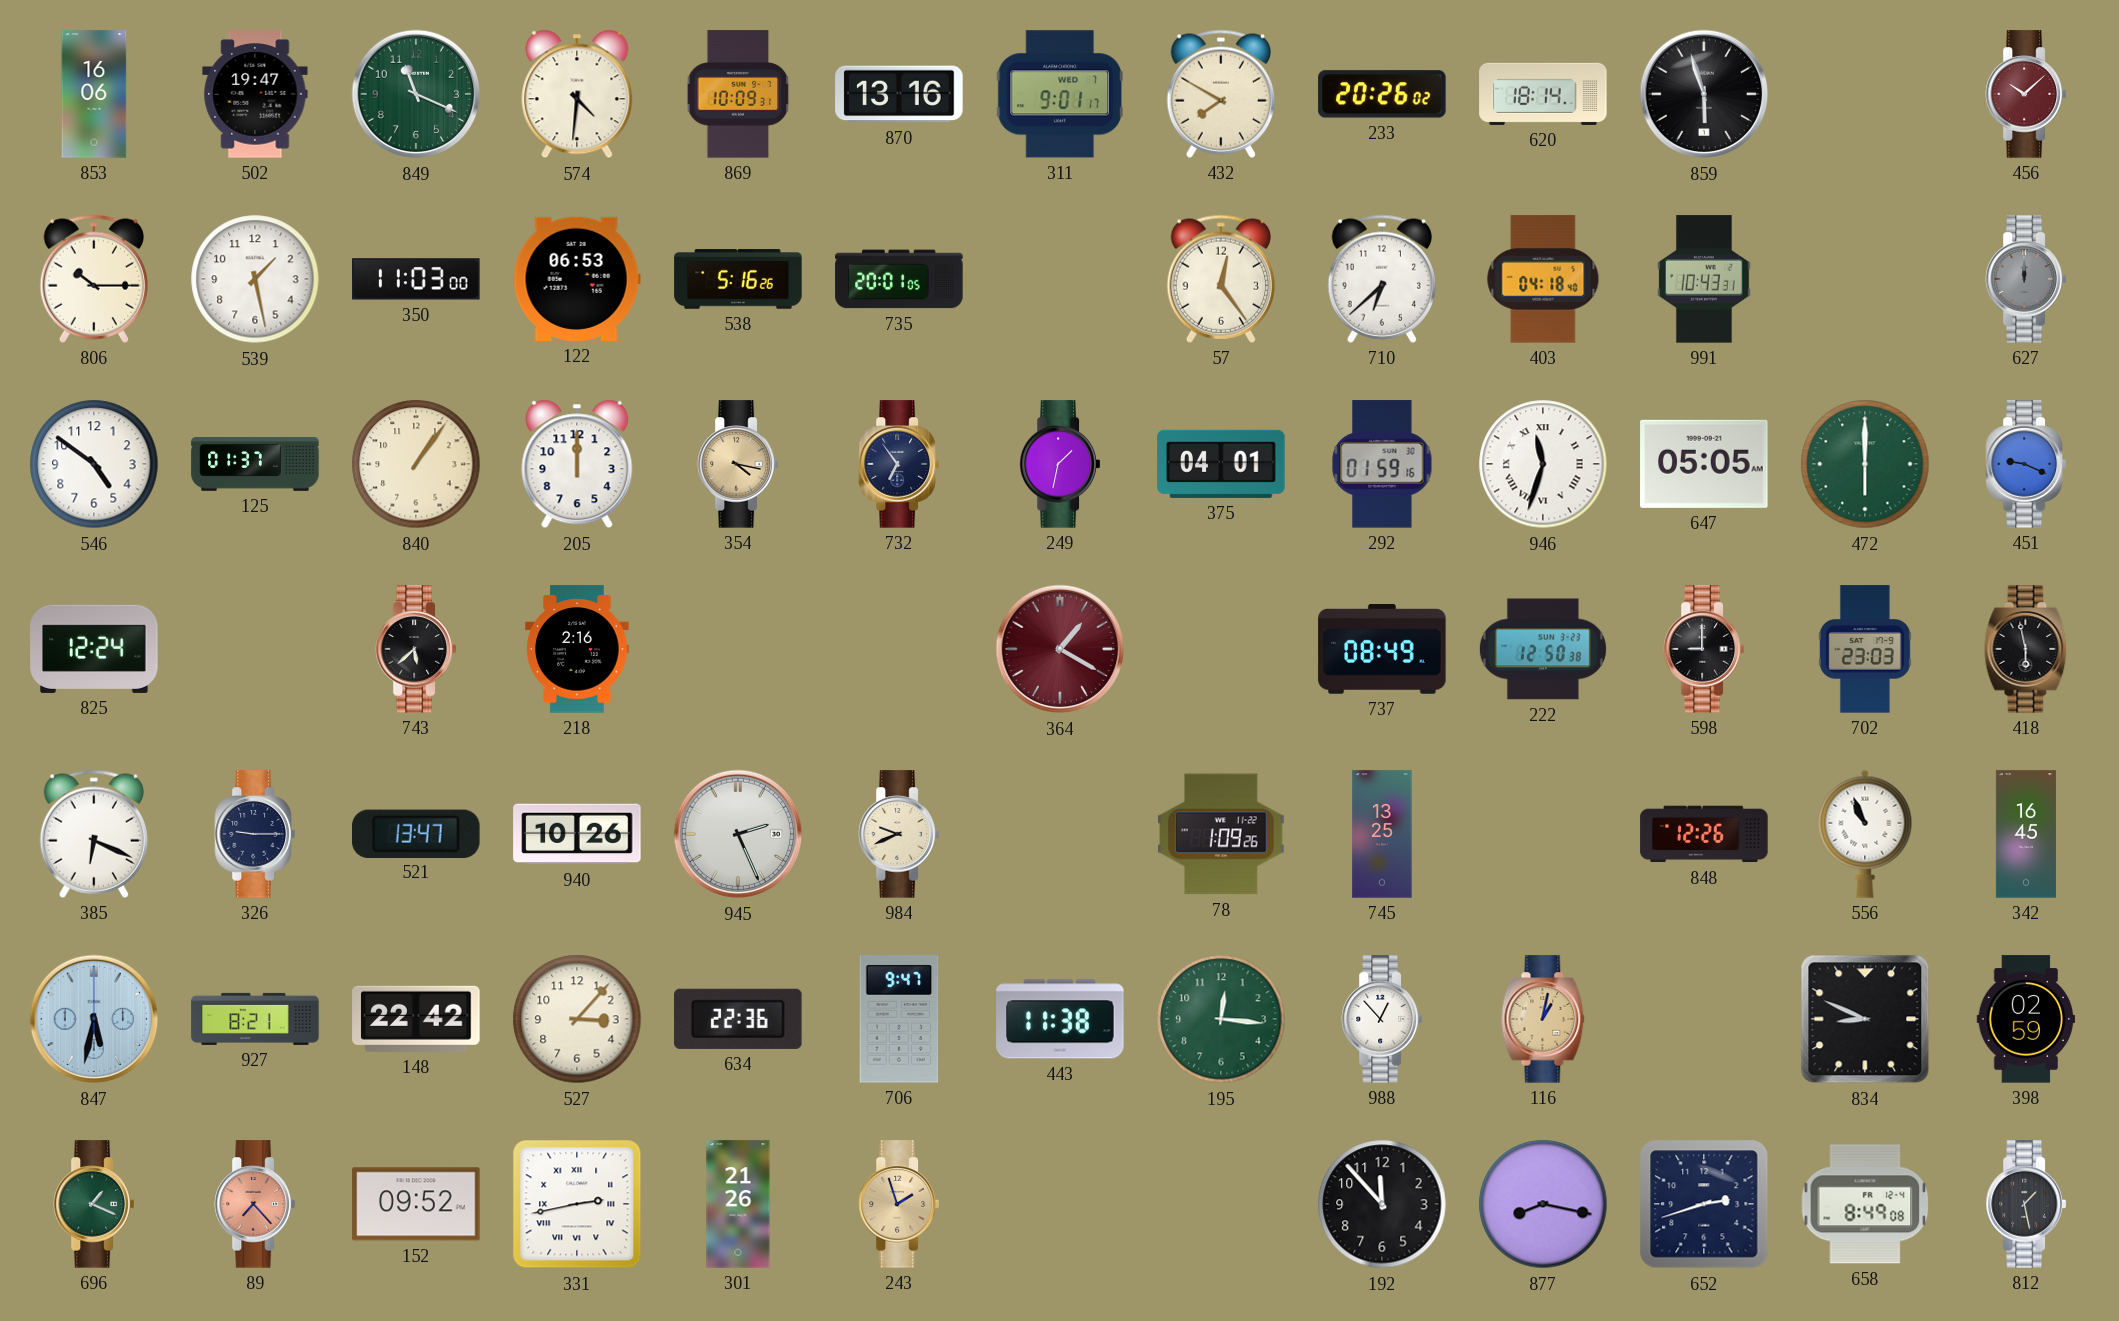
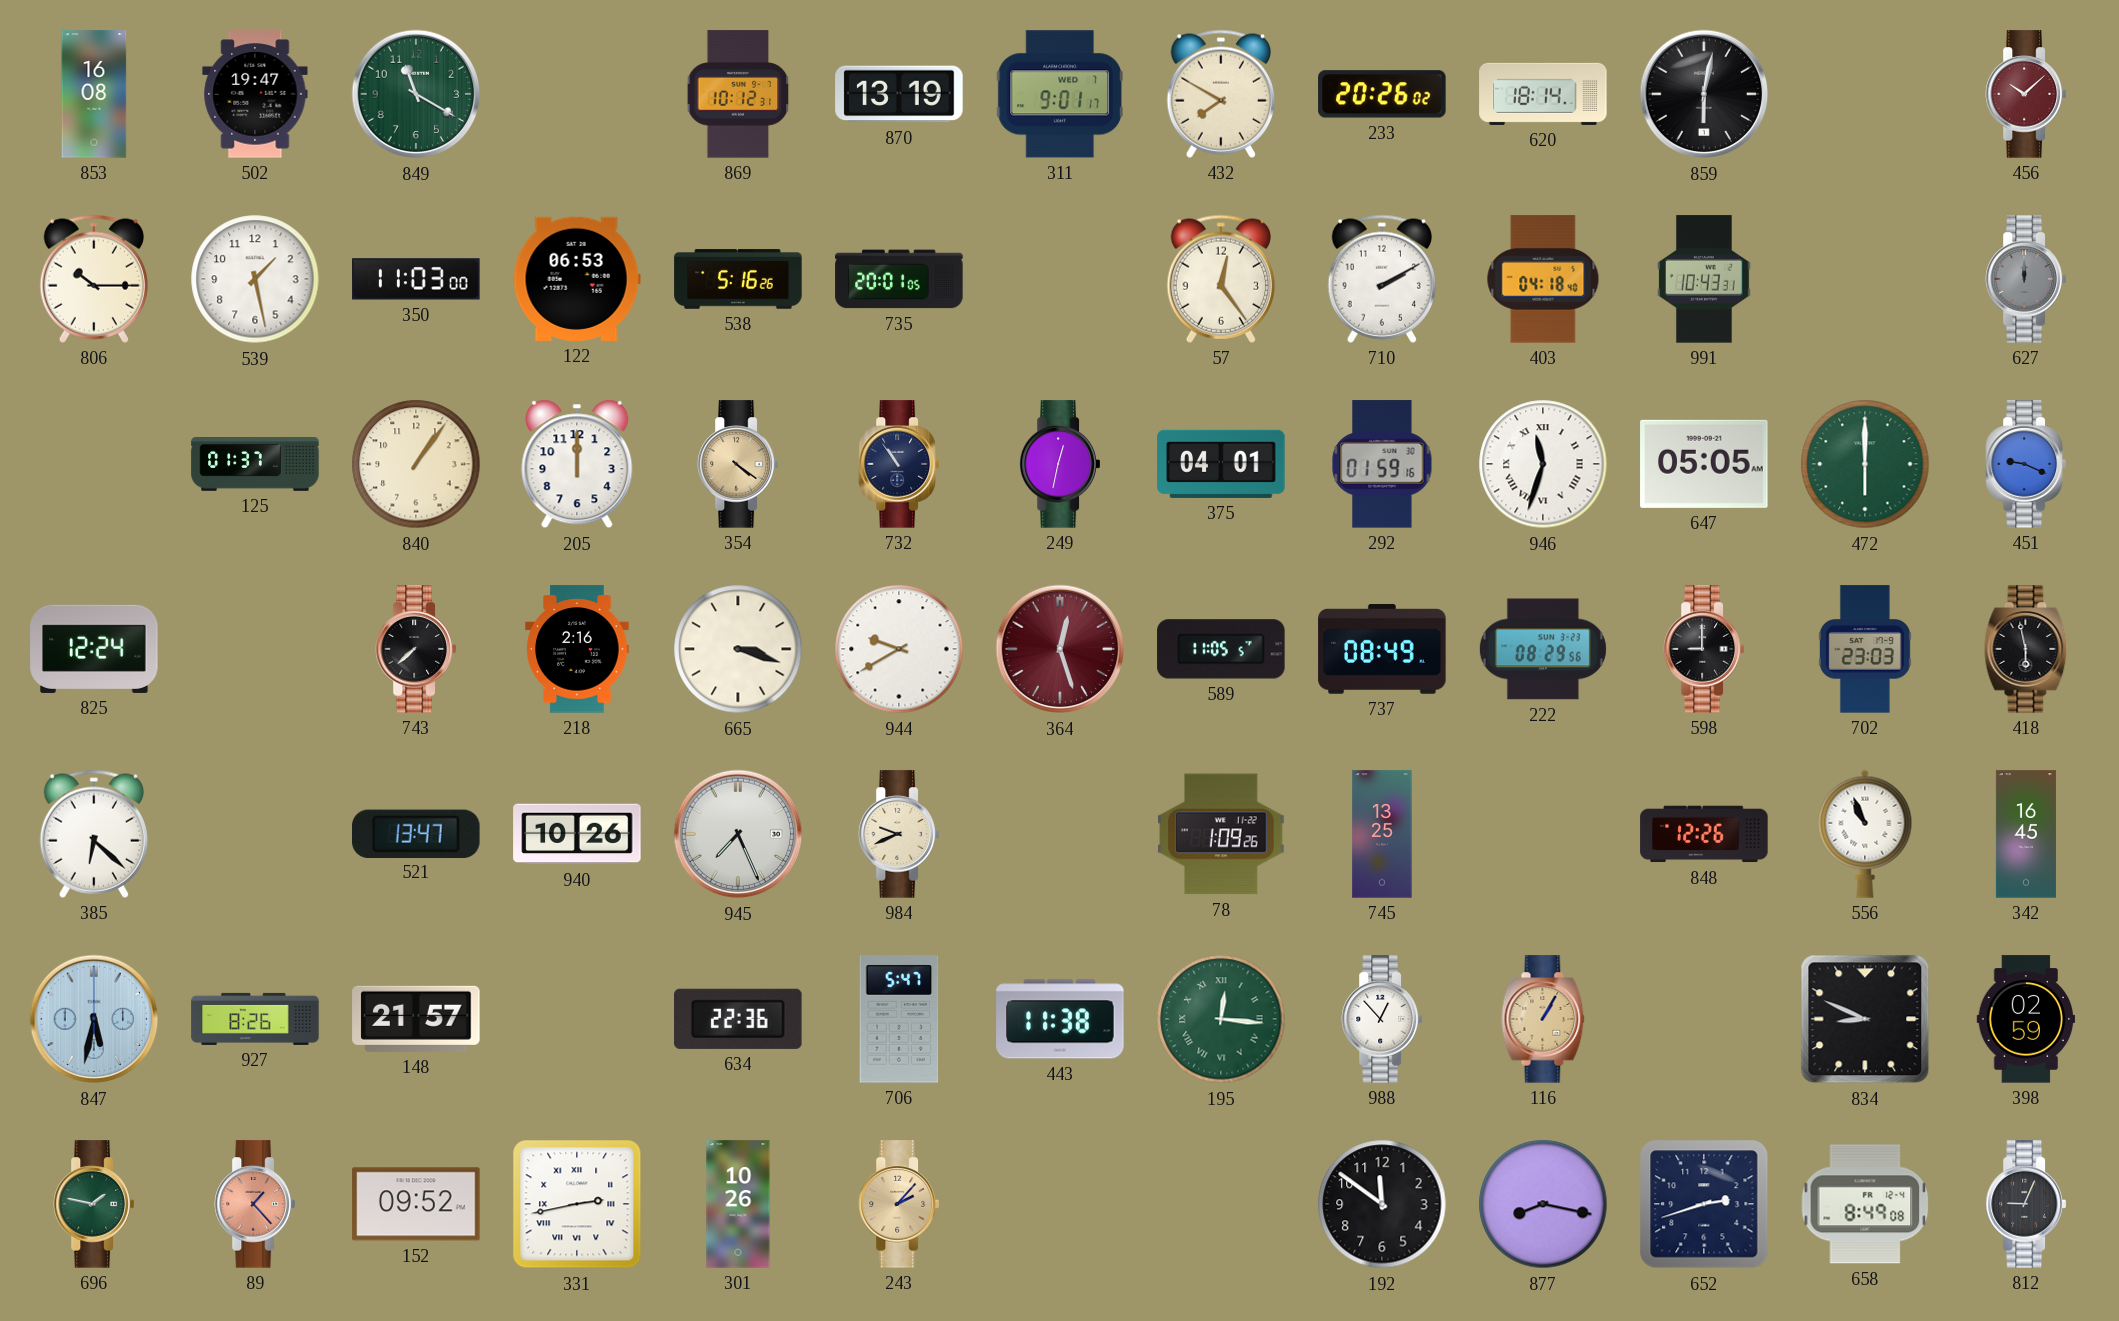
853: 16:06 -> 16:08
849: 11:19 -> 11:20
574: 4:31 -> none
869: 10:09 -> 10:12
870: 13:16 -> 13:19
859: 5:57 -> 6:02
710: 6:38 -> 2:10
546: 4:51 -> none
354: 4:17 -> 4:21
732: 6:54 -> 10:54
249: 1:32 -> 12:32
743: 5:38 -> 7:38
665: none -> 3:18
944: none -> 9:40
364: 1:20 -> 12:27
589: none -> 11:05
222: 12:50 -> 08:29
385: 6:19 -> 6:22
326: 9:15 -> none
945: 2:26 -> 7:26
927: 8:21 -> 8:26
148: 22:42 -> 21:57
527: 3:07 -> none
706: 9:47 -> 5:47
195 numerals: Arabic -> Roman
116: 1:02 -> 1:05
696: 1:19 -> 1:47
89: 7:23 -> 1:23
301: 21:26 -> 10:26
243: 1:57 -> 2:07
192: 11:53 -> 11:51
812: 1:28 -> 9:04
